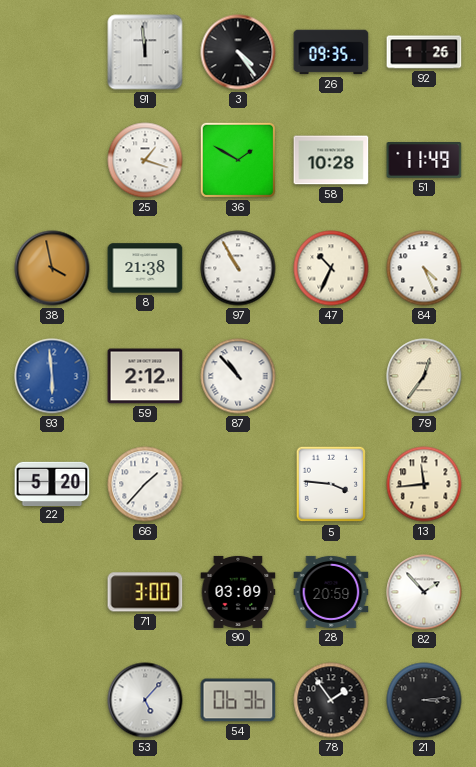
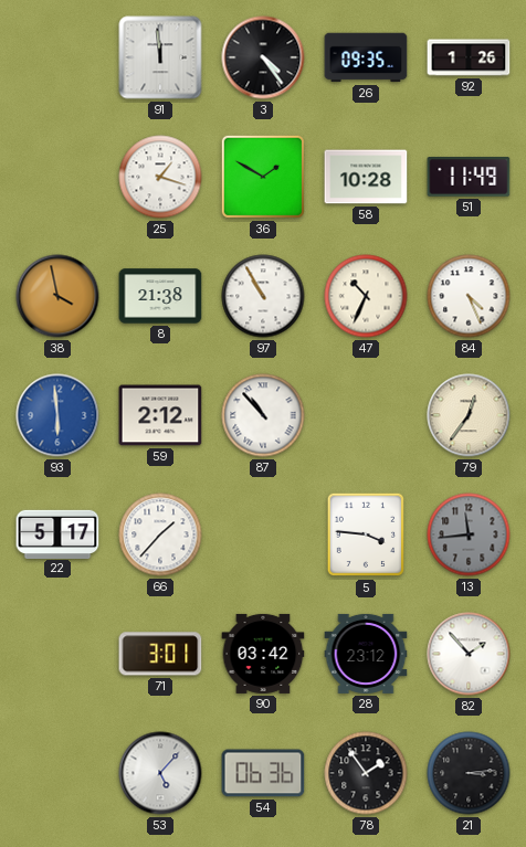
22: 5:20 -> 5:17
13 dial: cream -> grey
71: 3:00 -> 3:01
90: 03:09 -> 03:42
28: 20:59 -> 23:12
